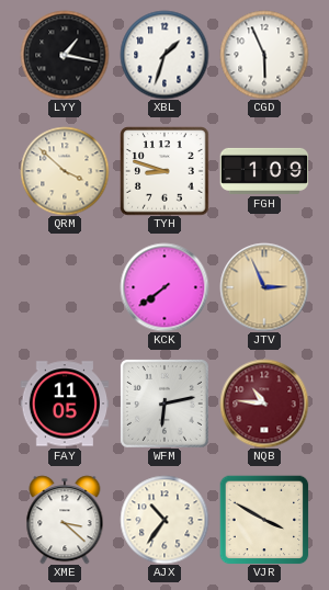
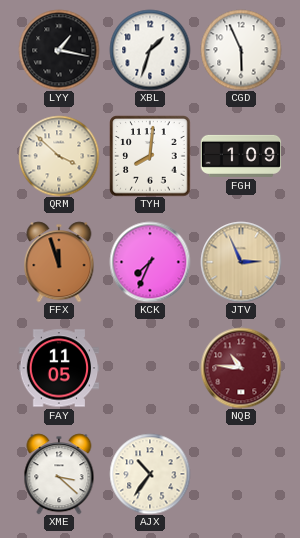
TYH: 8:48 -> 8:01
FFX: none -> 11:57
KCK: 7:39 -> 7:34
WFM: 6:13 -> none
VJR: 3:50 -> none
